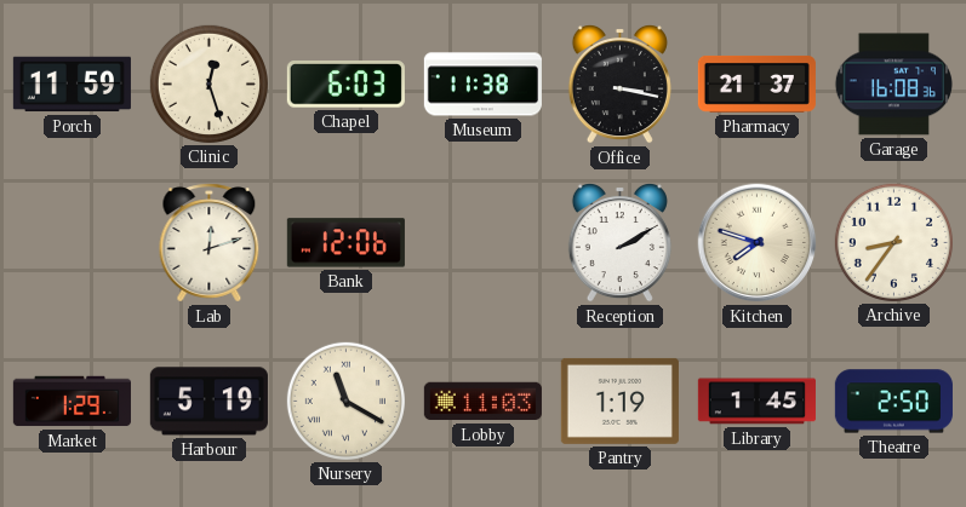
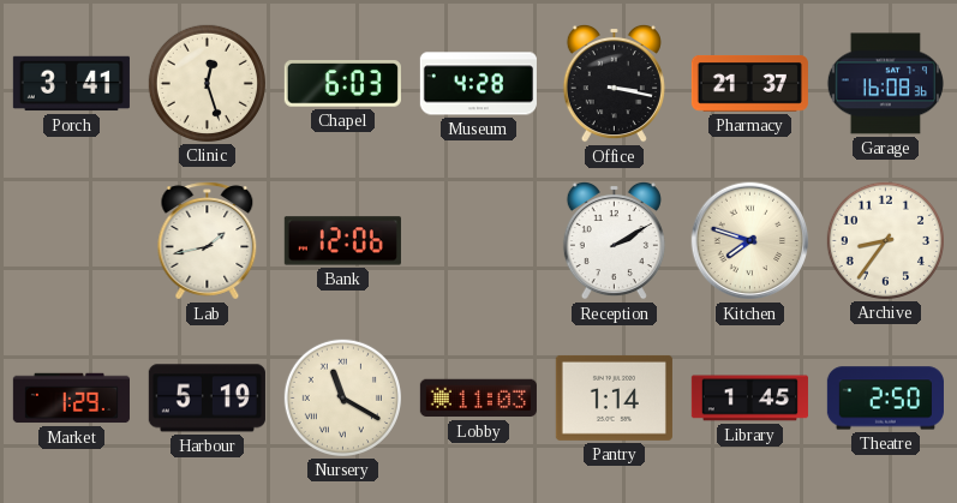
Porch: 11:59 -> 3:41
Museum: 11:38 -> 4:28
Lab: 12:12 -> 1:43
Pantry: 1:19 -> 1:14
